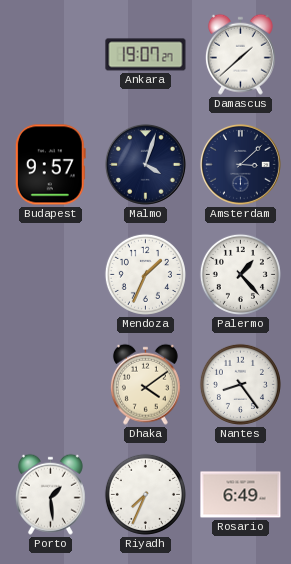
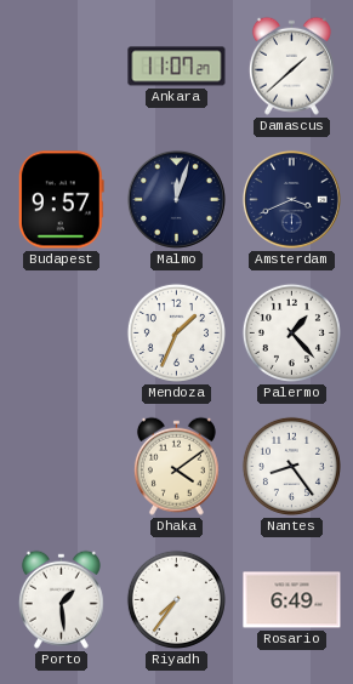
Ankara: 19:07 -> 11:07
Malmo: 4:03 -> 12:03
Amsterdam: 3:08 -> 3:41
Riyadh: 7:34 -> 7:36
